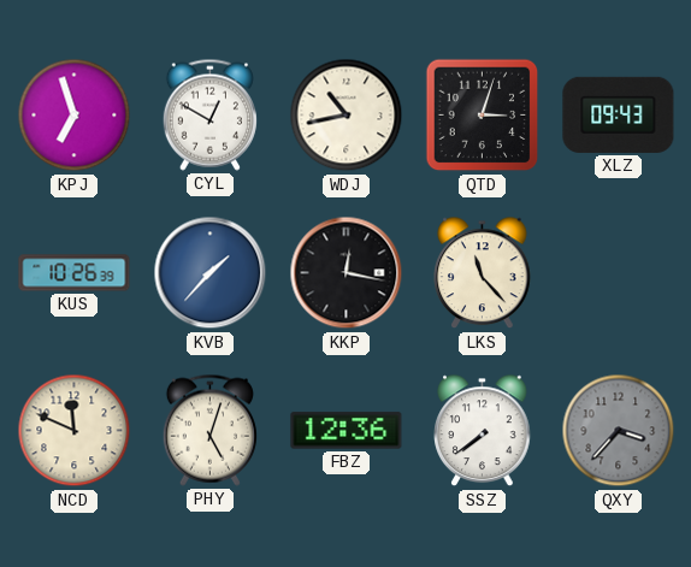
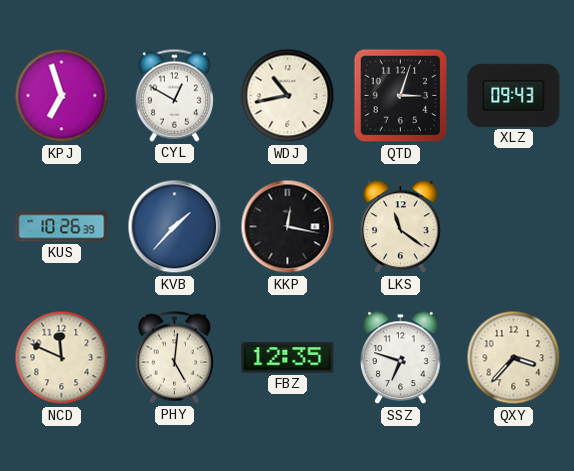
LKS: 11:23 -> 11:21
PHY: 5:03 -> 5:01
FBZ: 12:36 -> 12:35
SSZ: 7:39 -> 6:48
QXY dial: grey -> cream
